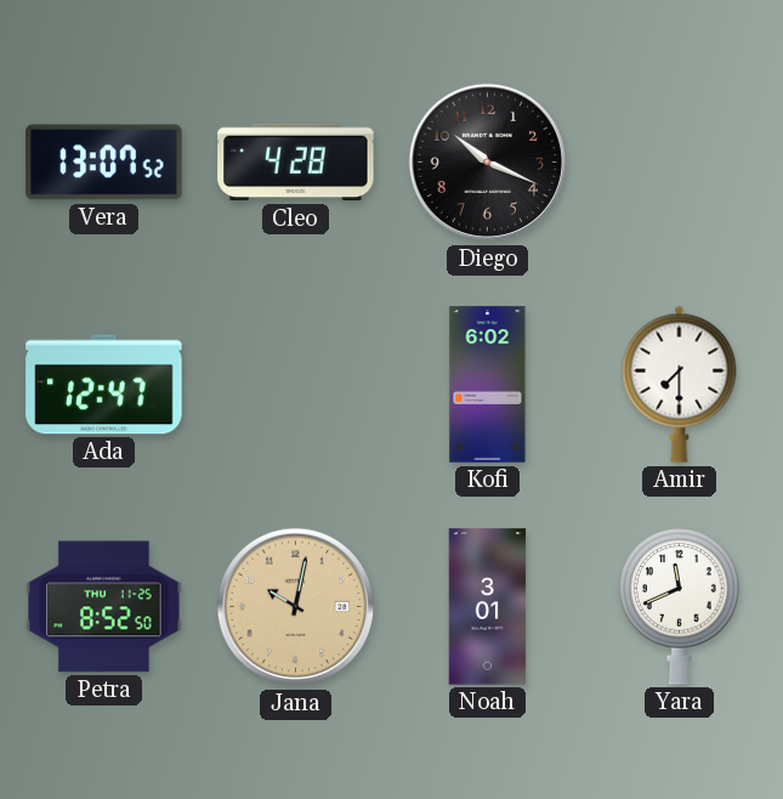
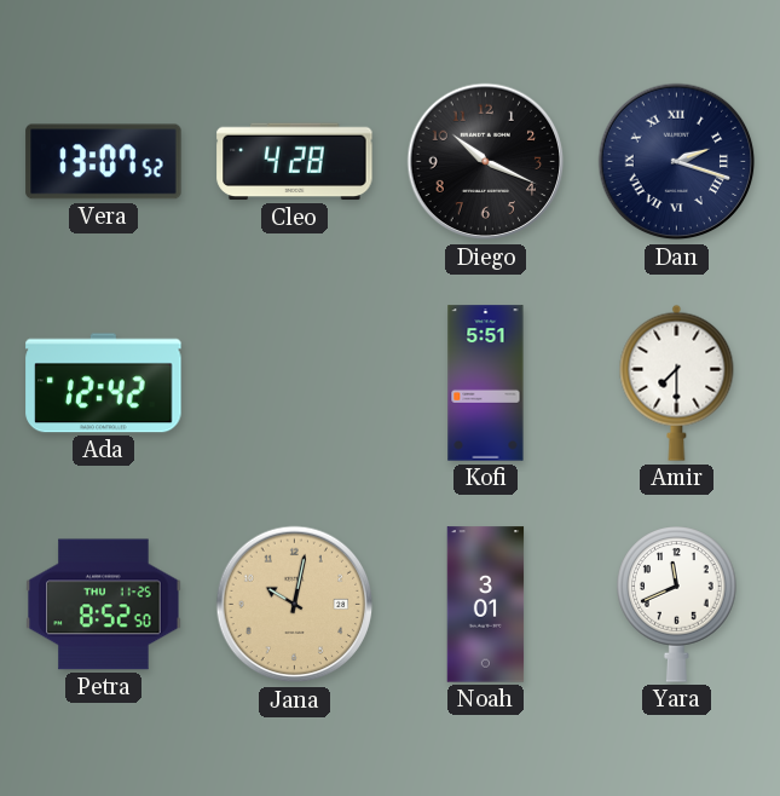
Dan: none -> 2:18
Ada: 12:47 -> 12:42
Kofi: 6:02 -> 5:51
